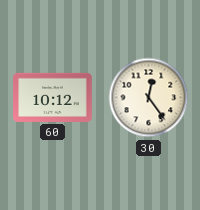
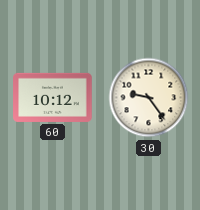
30: 12:24 -> 9:24
